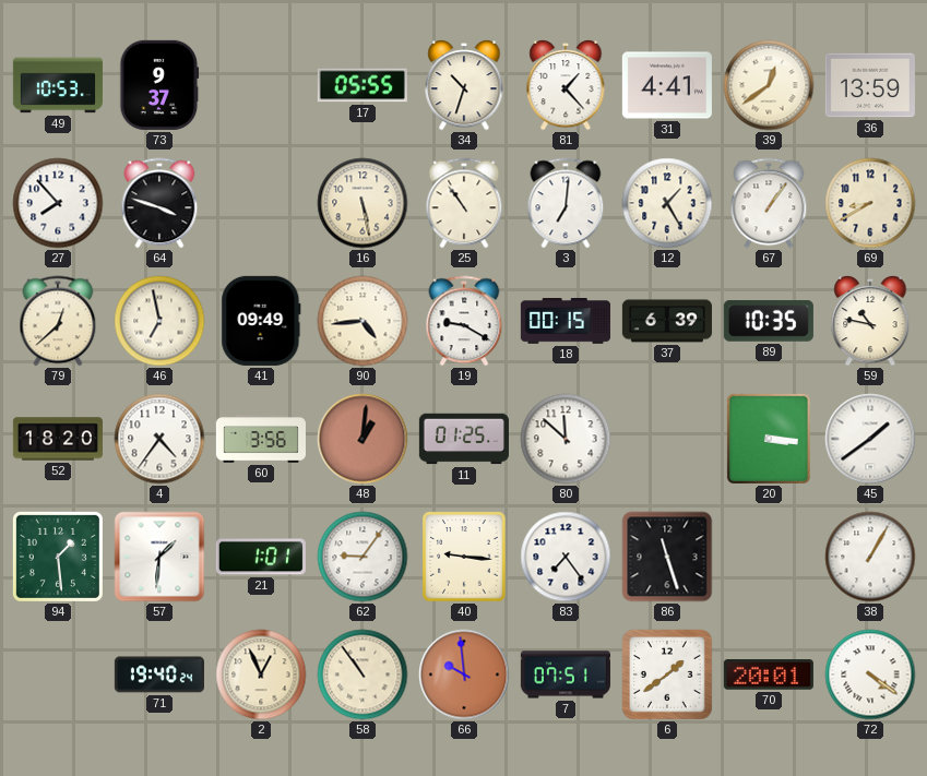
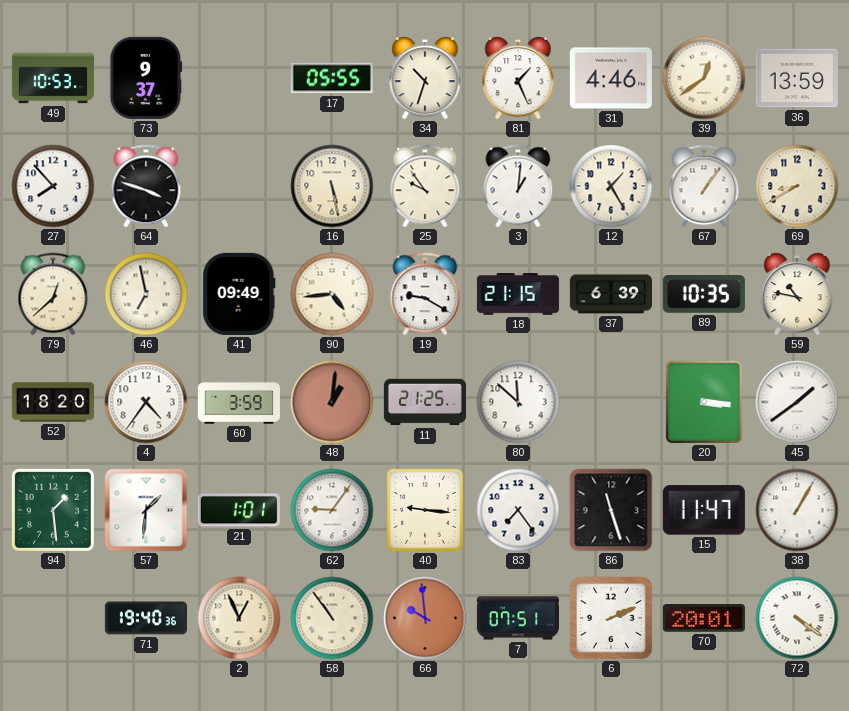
81: 1:23 -> 1:26
31: 4:41 -> 4:46
25: 10:54 -> 9:54
3: 7:01 -> 1:01
18: 00:15 -> 21:15
60: 3:56 -> 3:59
11: 01:25 -> 21:25
15: none -> 11:47
71: 19:40:24 -> 19:40:36
6: 1:39 -> 2:11
